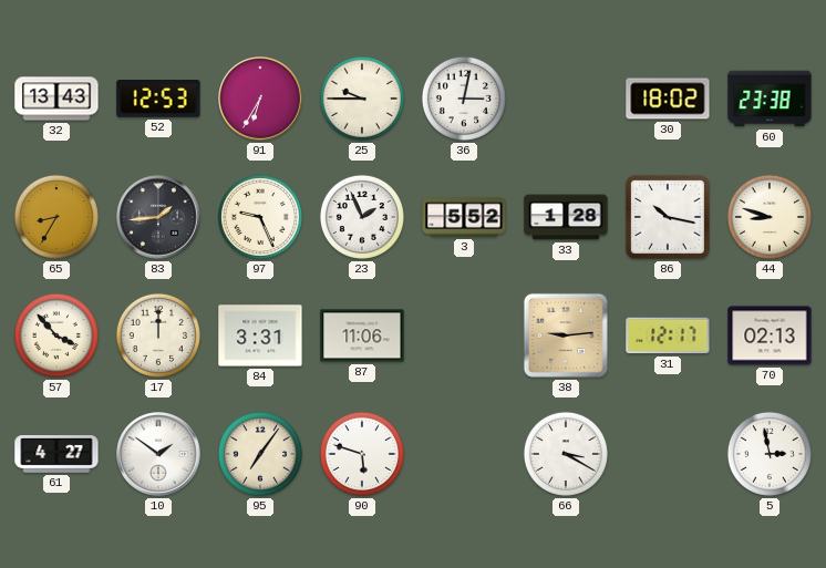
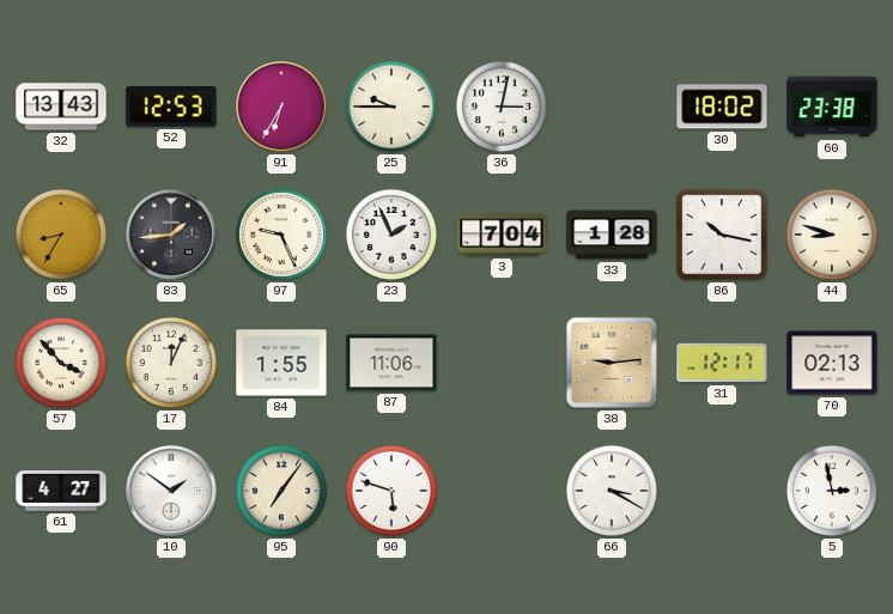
3: 5:52 -> 7:04
17: 12:00 -> 12:04
84: 3:31 -> 1:55
